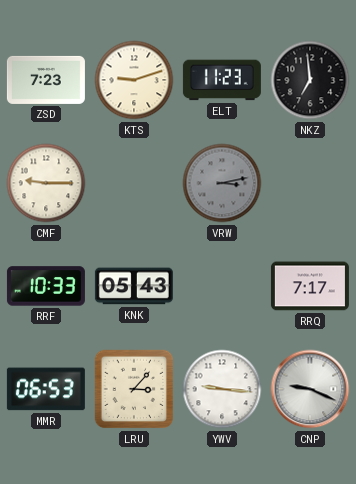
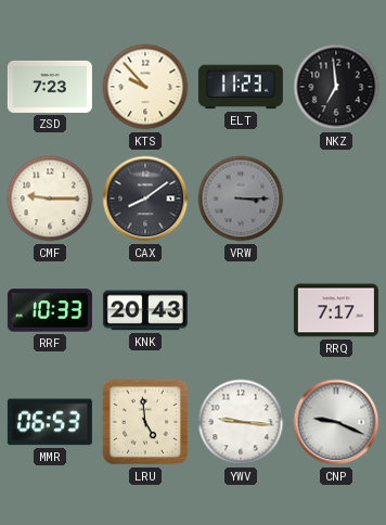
KTS: 9:12 -> 9:53
CAX: none -> 8:09
VRW: 3:13 -> 3:15
KNK: 05:43 -> 20:43
LRU: 3:07 -> 4:59
